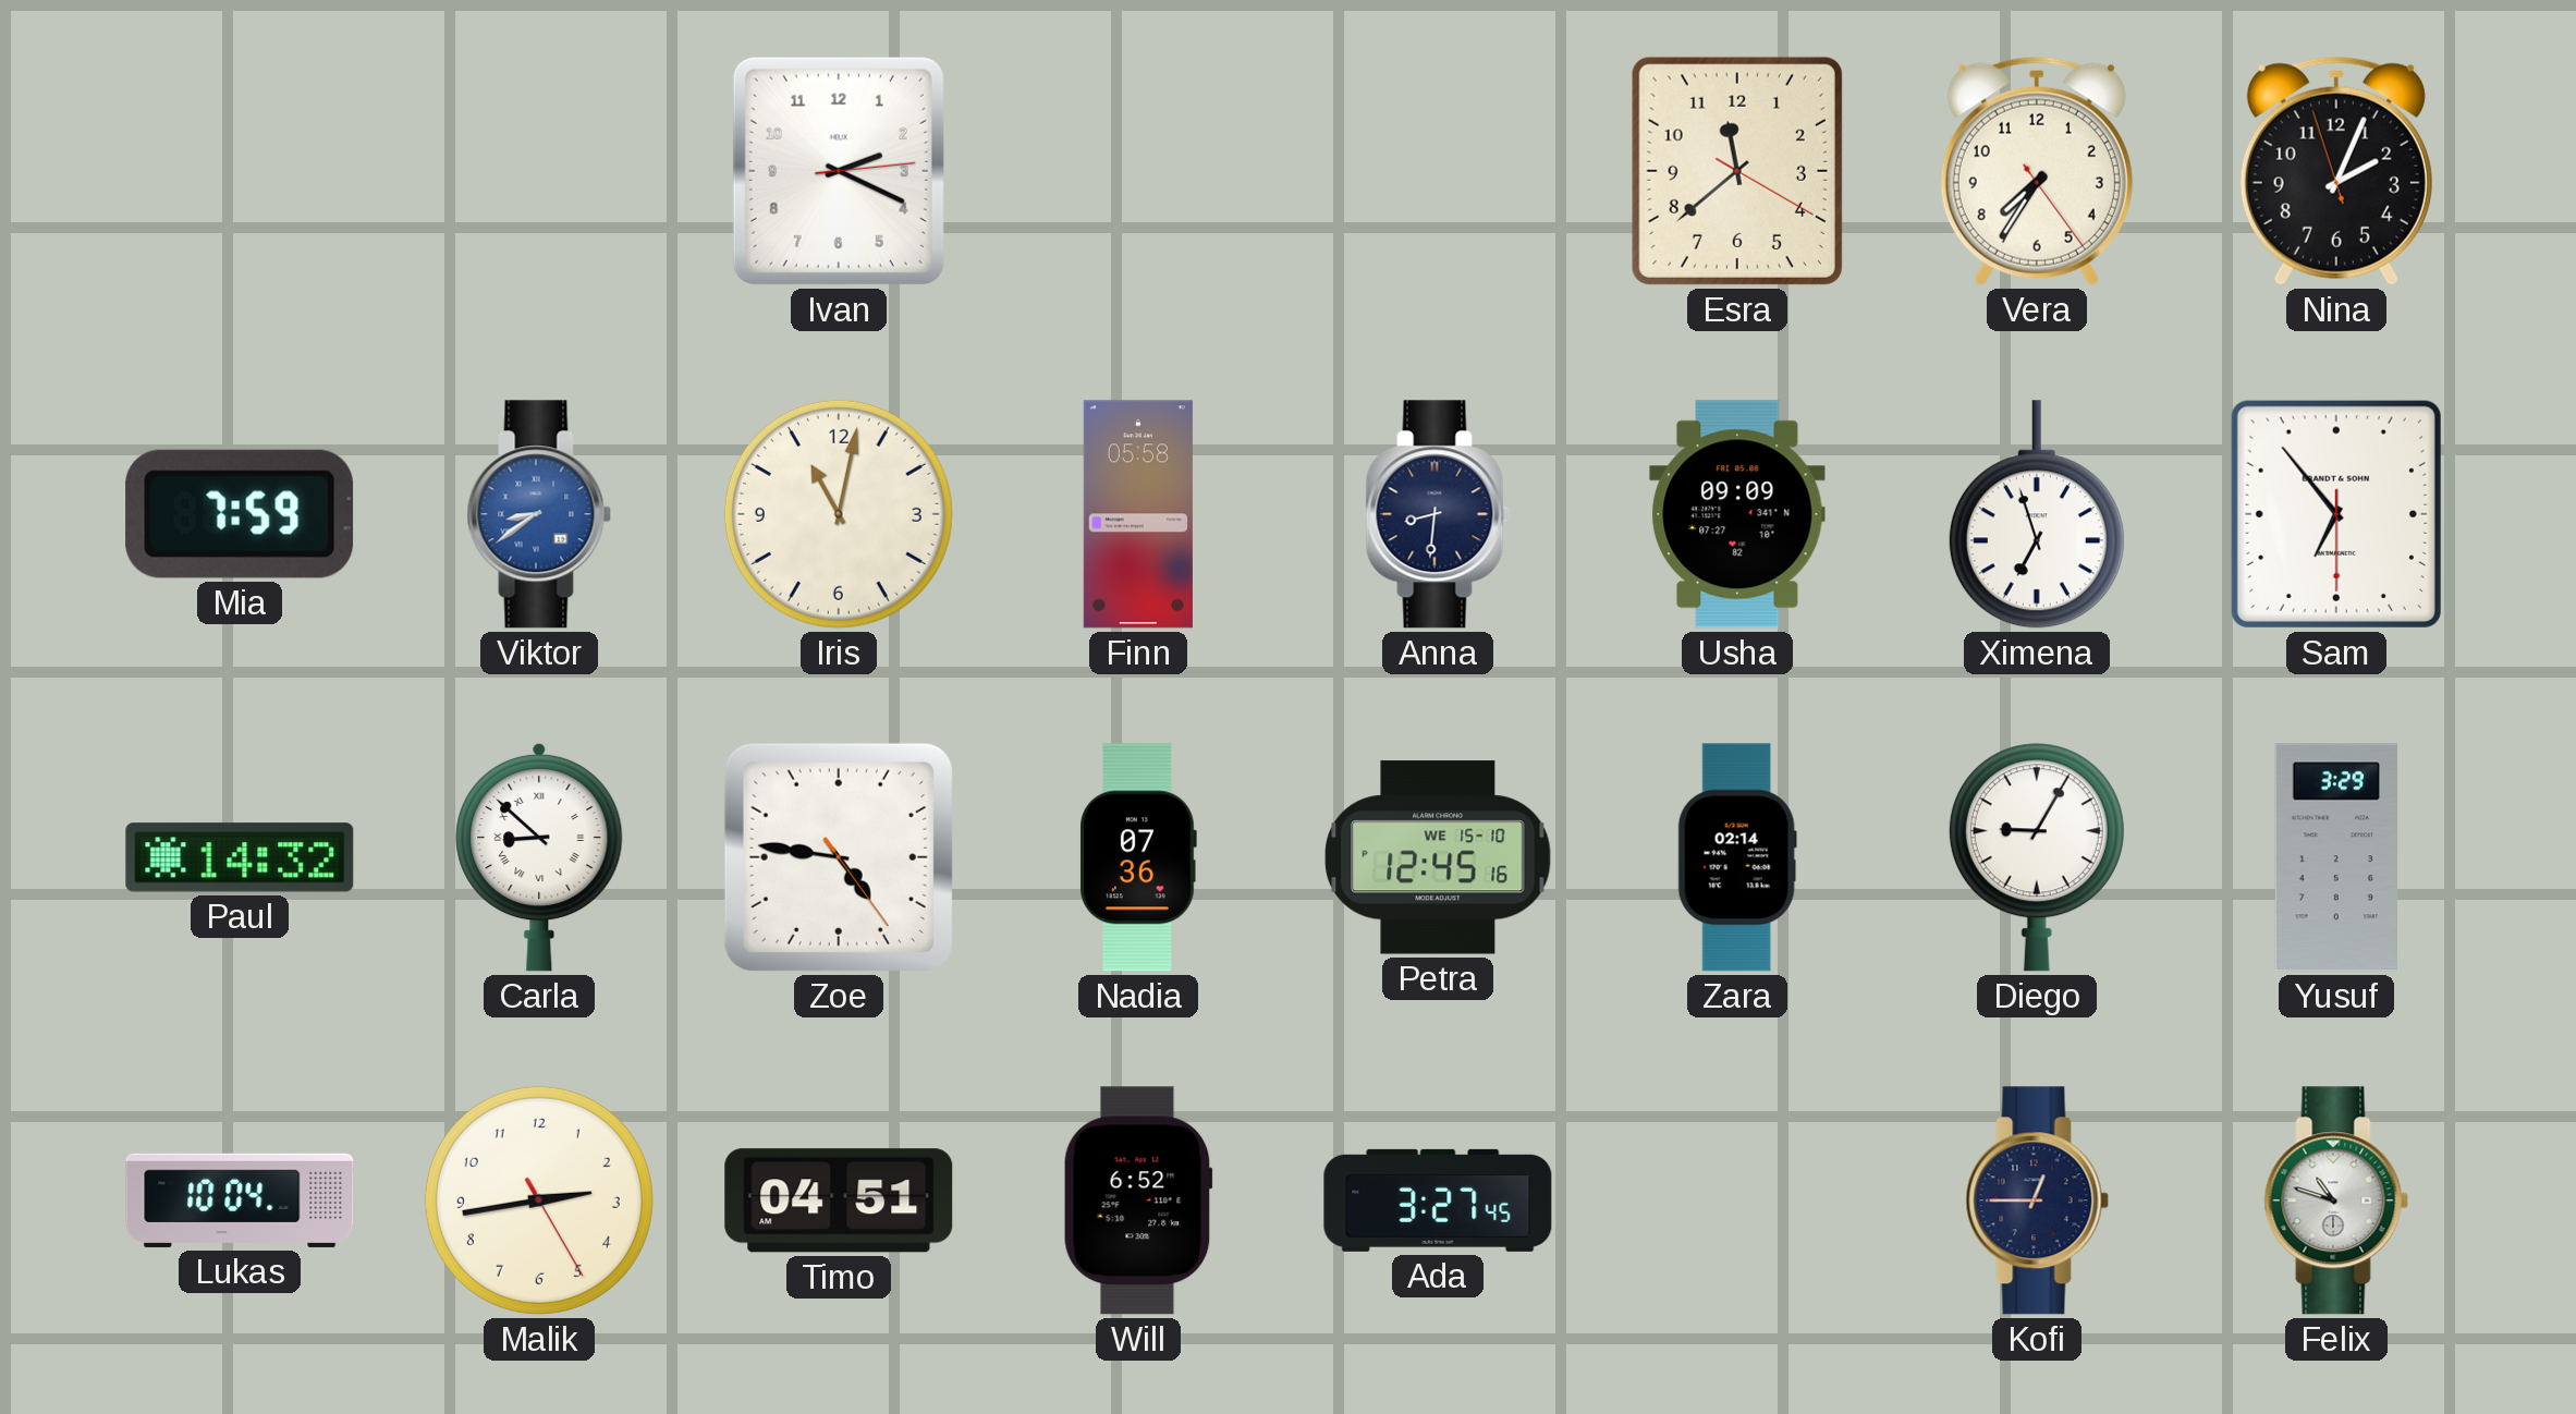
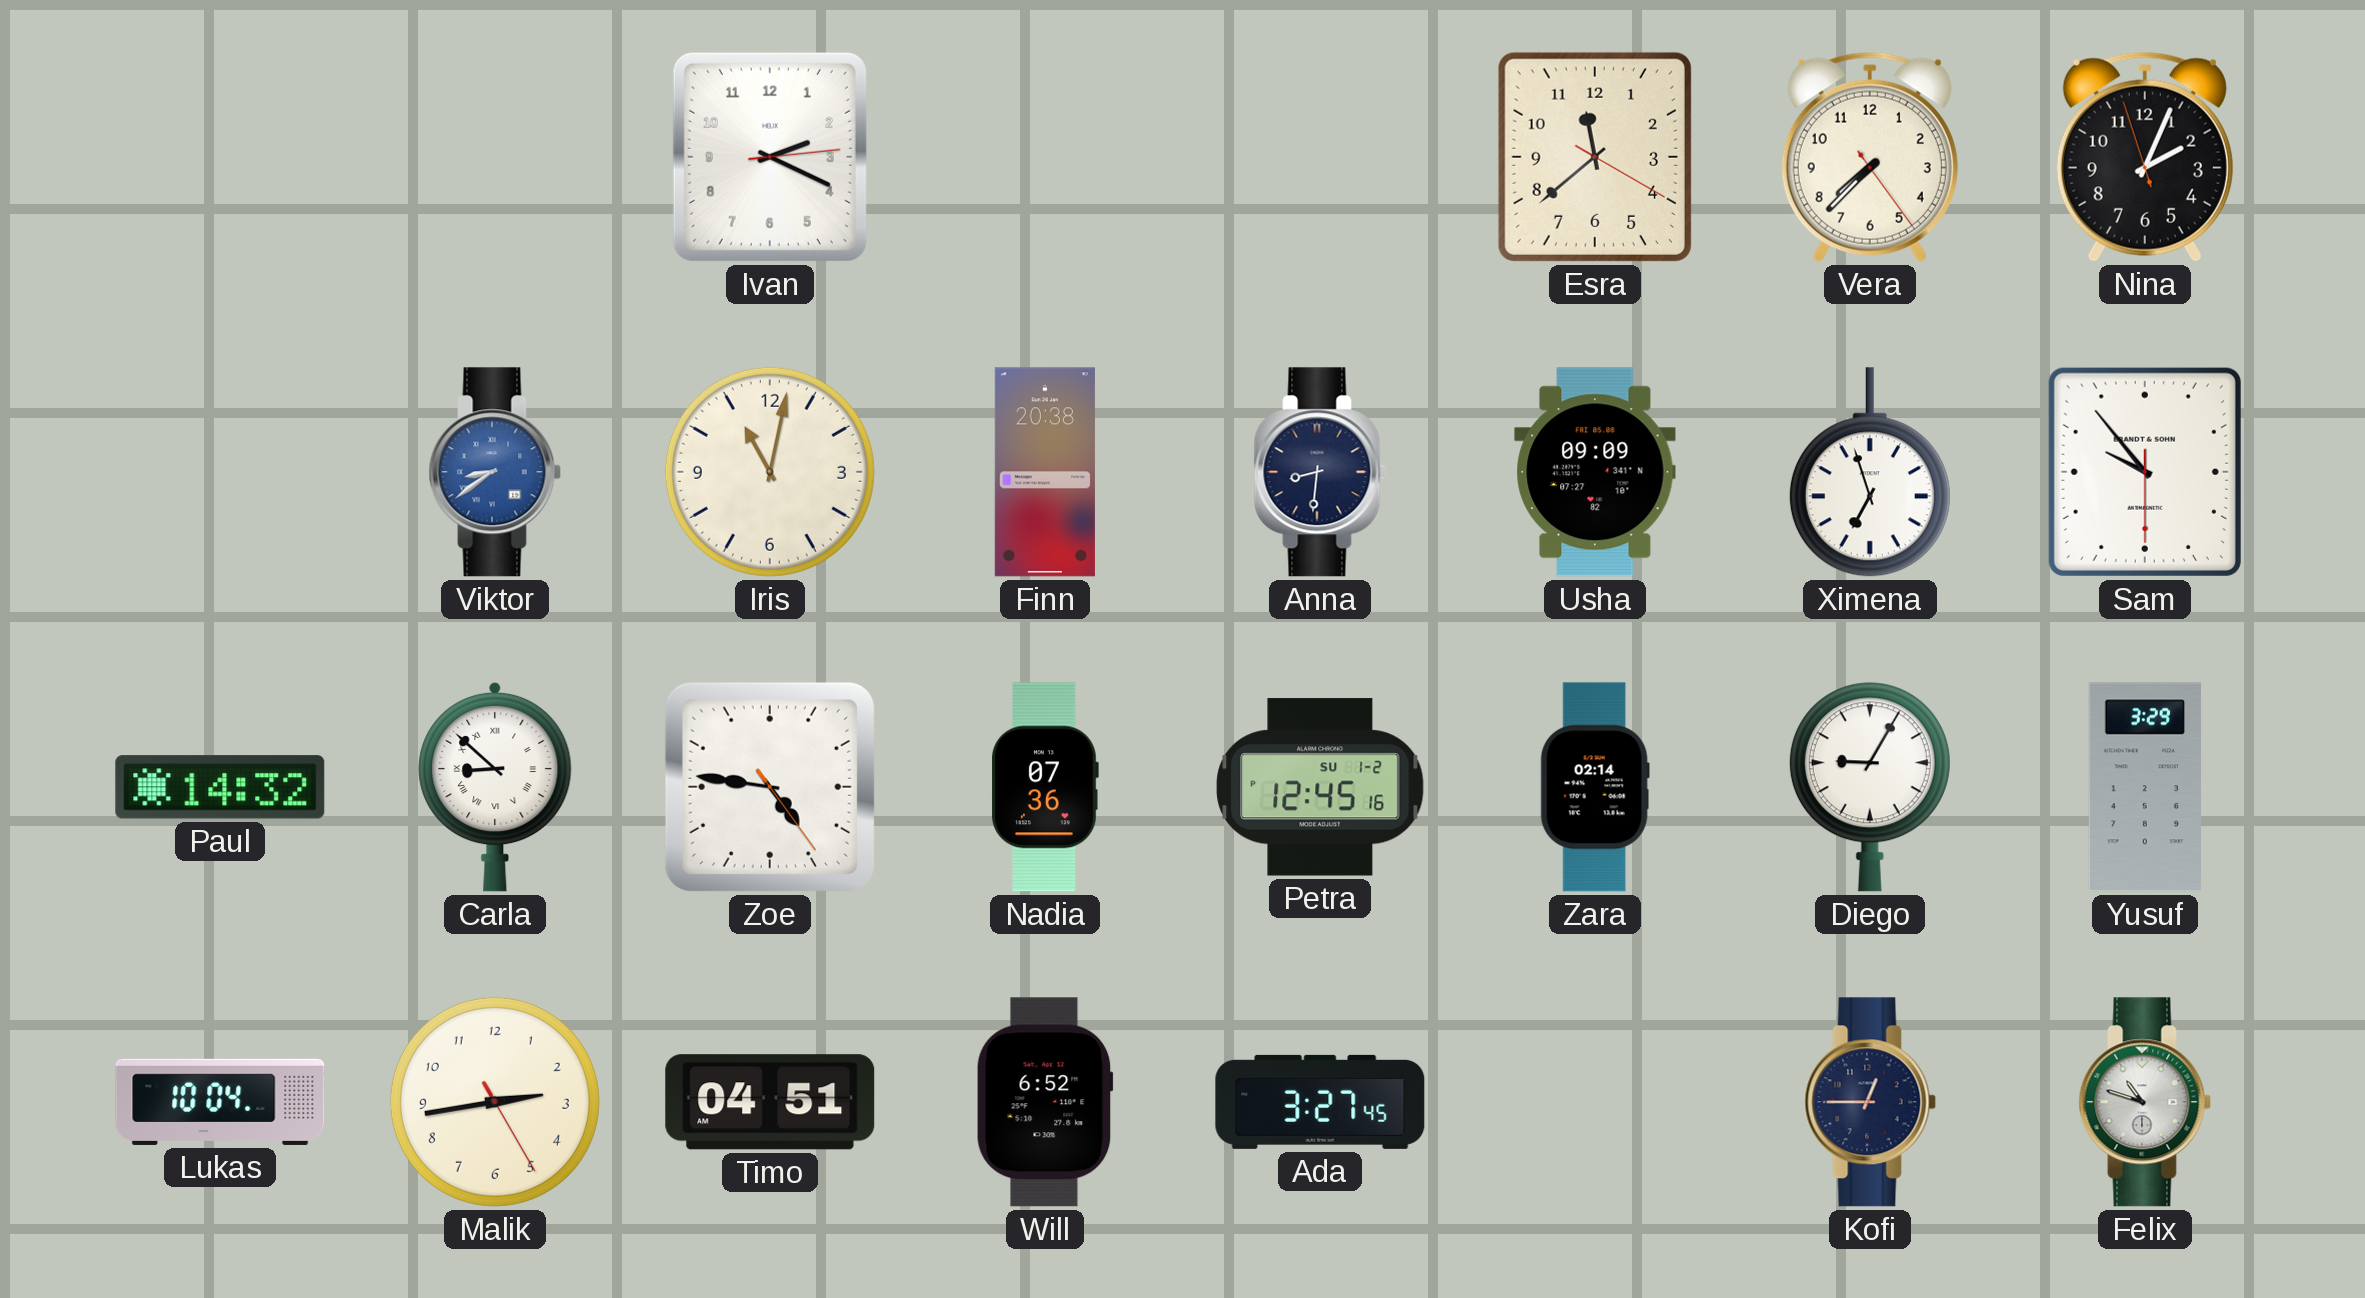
Vera: 7:35 -> 7:37
Mia: 7:59 -> none
Finn: 05:58 -> 20:38
Sam: 6:53 -> 9:53
Petra date: WE 15-10 -> SU 1-2
